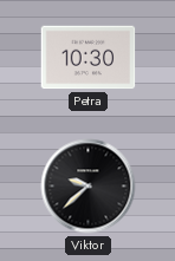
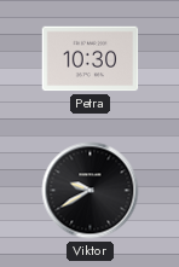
Viktor: 9:38 -> 9:40
